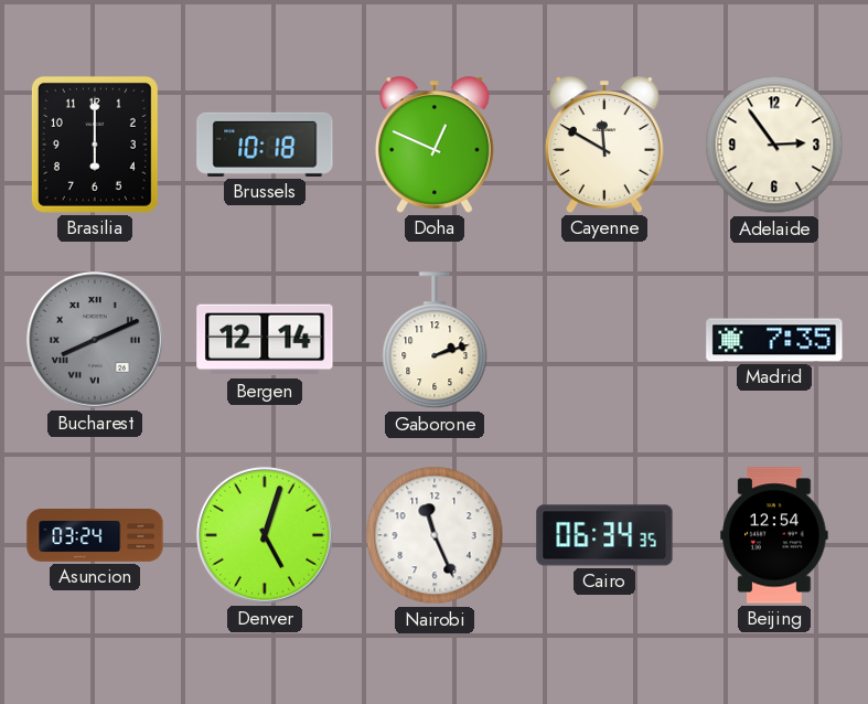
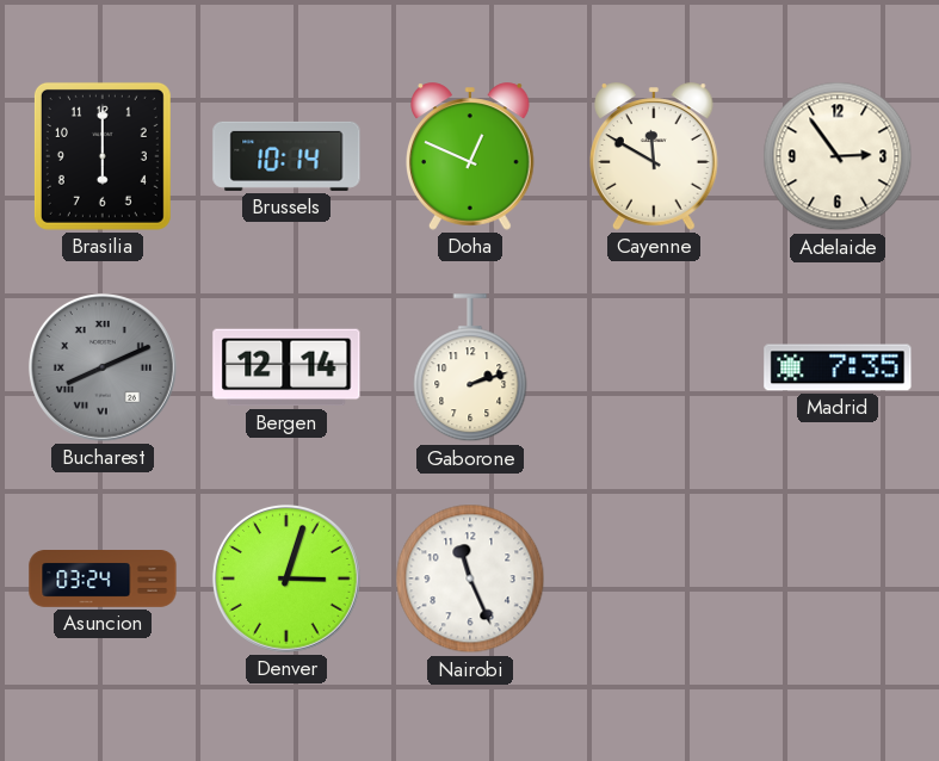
Brussels: 10:18 -> 10:14
Denver: 5:03 -> 3:03
Cairo: 06:34 -> none
Beijing: 12:54 -> none
